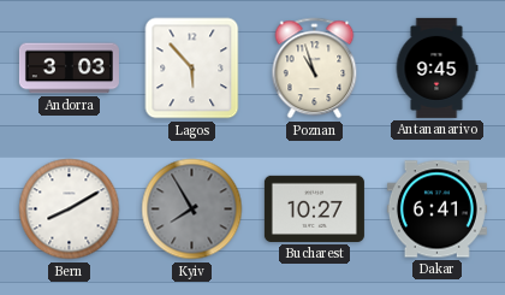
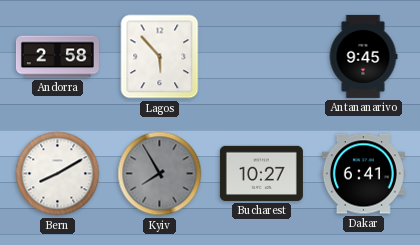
Andorra: 3:03 -> 2:58
Poznan: 10:57 -> none
